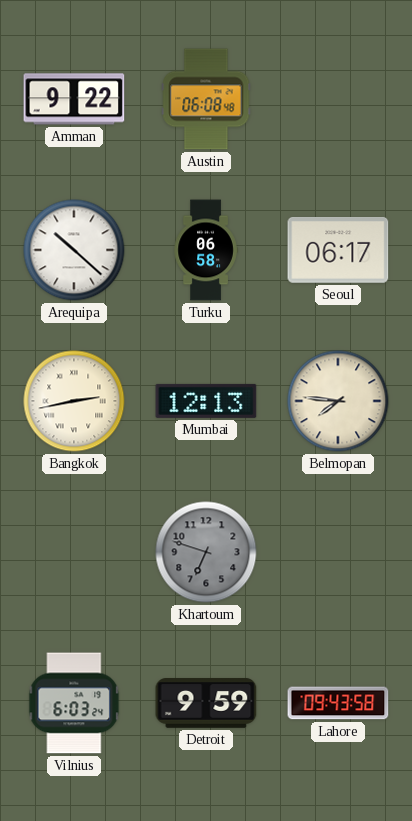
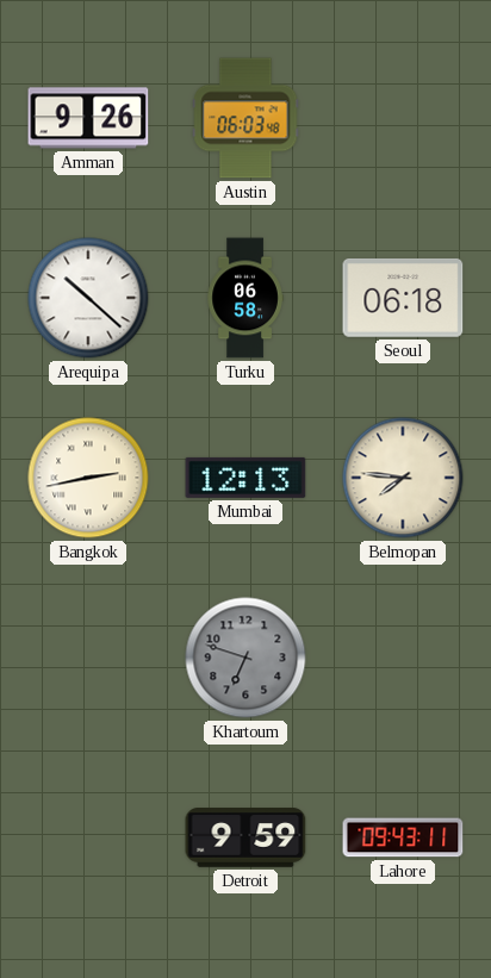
Amman: 9:22 -> 9:26
Austin: 06:08 -> 06:03
Seoul: 06:17 -> 06:18
Vilnius: 6:03 -> none
Lahore: 09:43:58 -> 09:43:11
